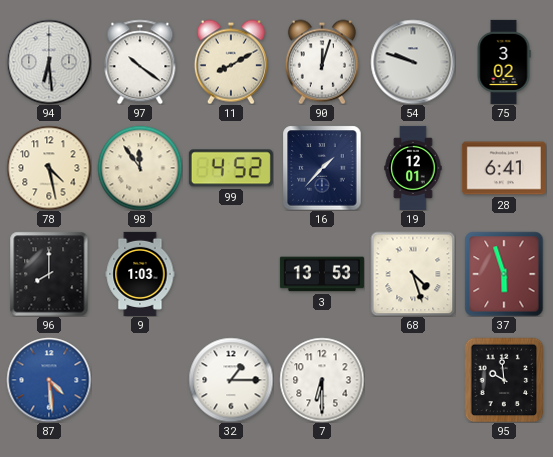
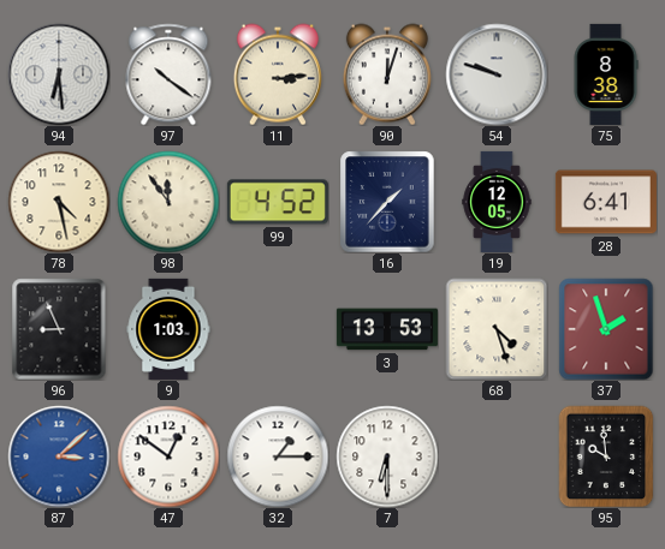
11: 8:10 -> 3:14
75: 3:02 -> 8:38
19: 12:01 -> 12:05
96: 8:00 -> 8:56
37: 5:57 -> 1:57
87: 4:29 -> 3:08
47: none -> 12:51
